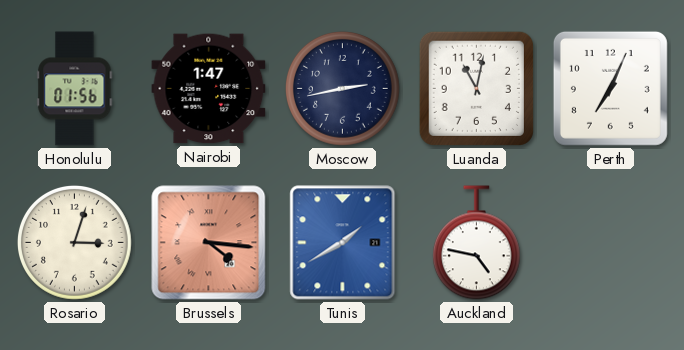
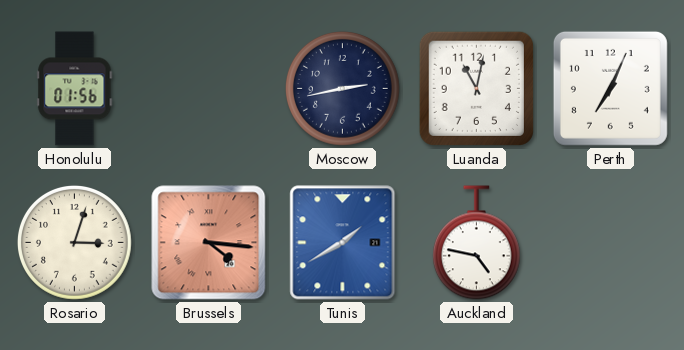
Nairobi: 1:47 -> none
